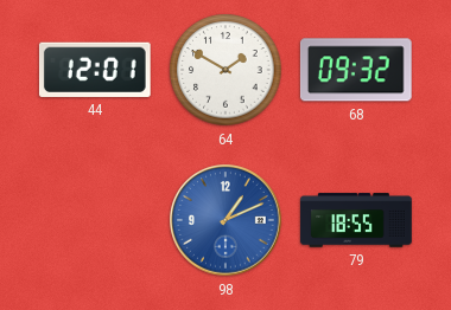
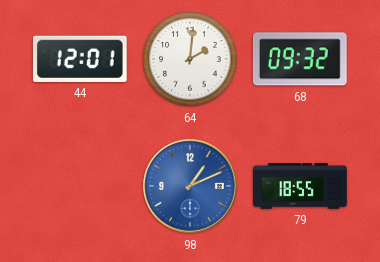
64: 1:50 -> 2:01
